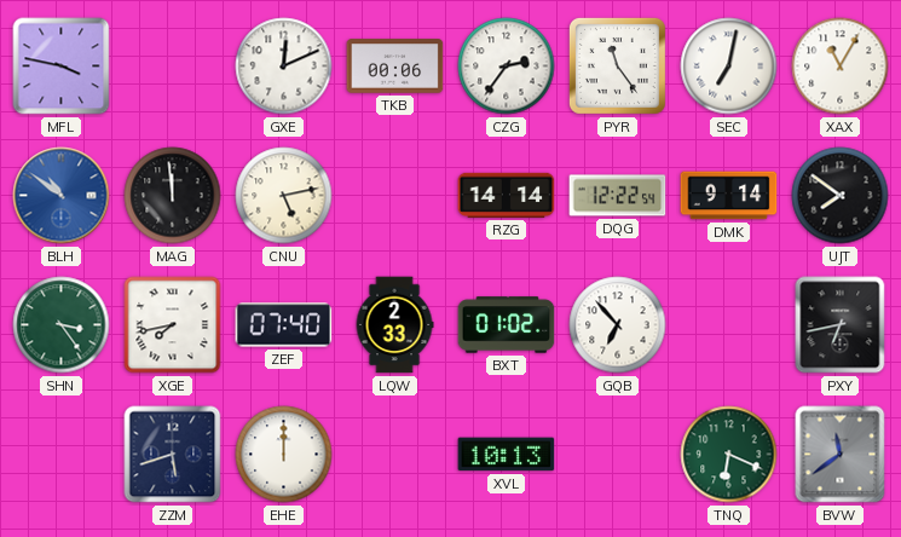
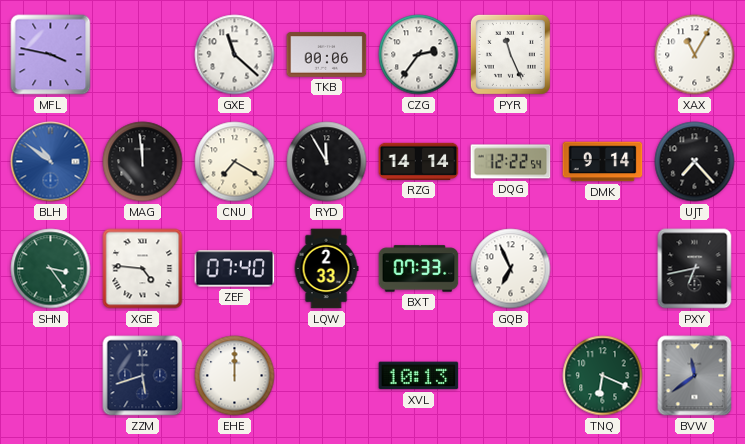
GXE: 12:11 -> 11:22
PYR: 11:24 -> 11:26
SEC: 7:02 -> none
CNU: 5:13 -> 7:20
RYD: none -> 11:55
UJT: 7:51 -> 7:23
XGE: 7:43 -> 4:46
BXT: 01:02 -> 07:33
GQB: 6:53 -> 6:56
